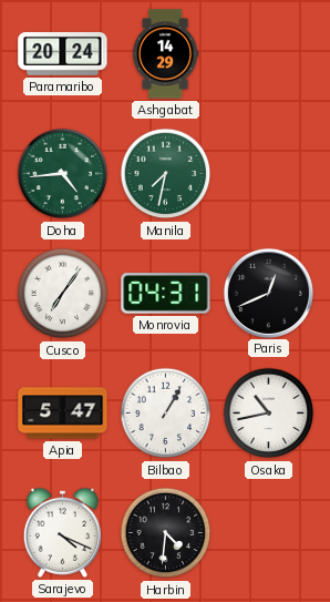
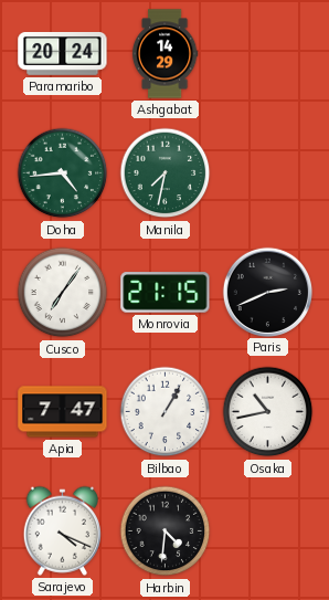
Monrovia: 04:31 -> 21:15
Paris: 12:41 -> 2:41
Apia: 5:47 -> 7:47
